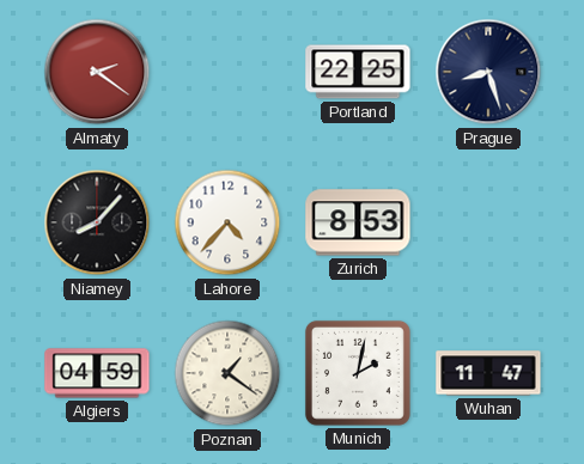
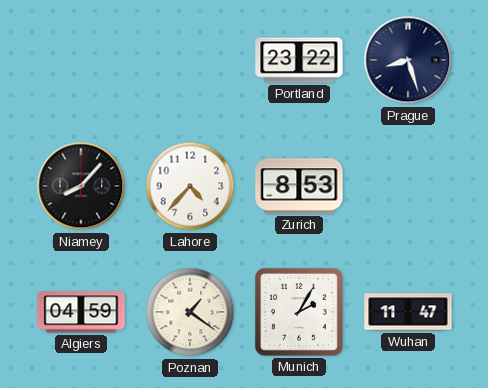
Almaty: 2:21 -> none
Portland: 22:25 -> 23:22
Munich: 2:02 -> 2:05
